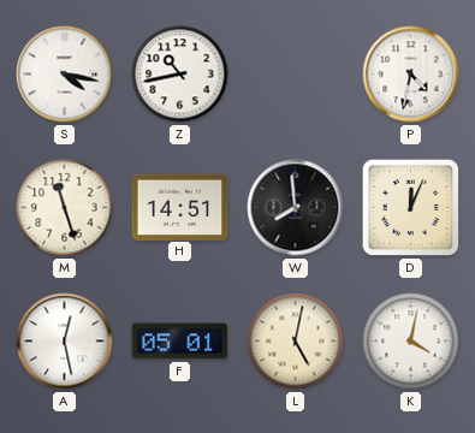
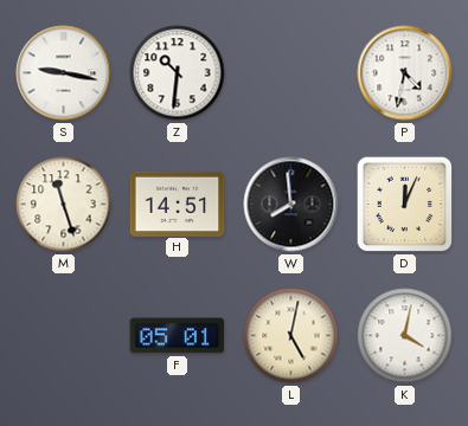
S: 4:17 -> 9:17
Z: 10:43 -> 10:31
A: 12:28 -> none
